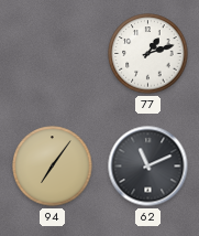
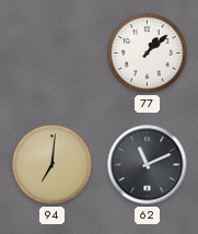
77: 1:12 -> 1:08
94: 7:06 -> 7:01
